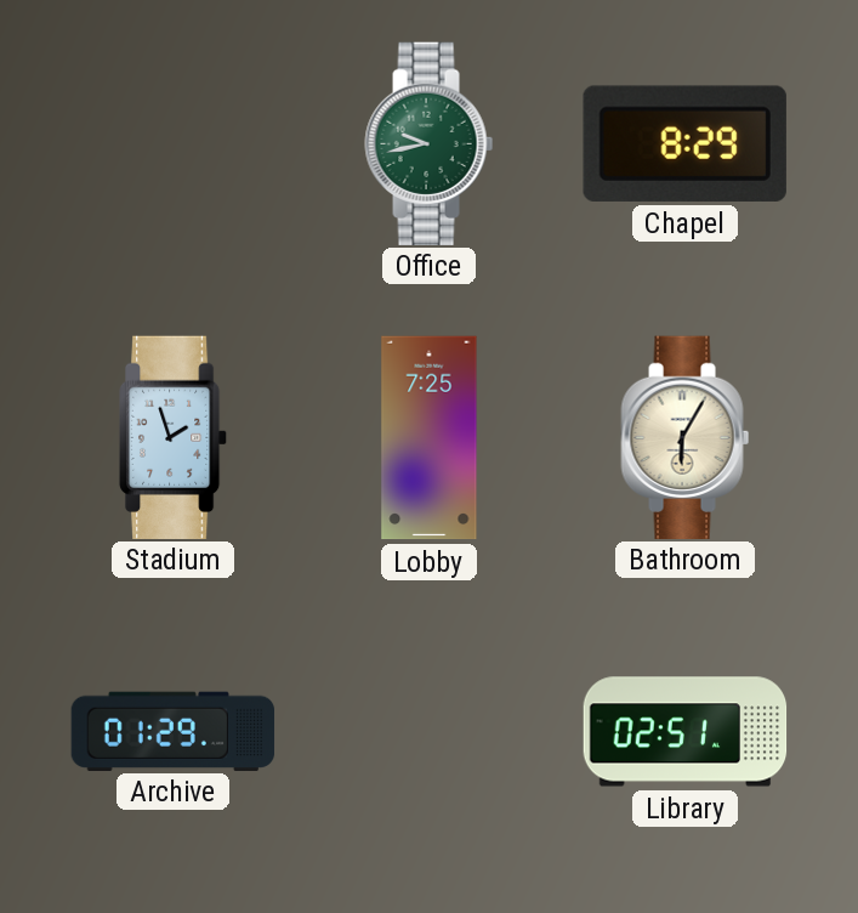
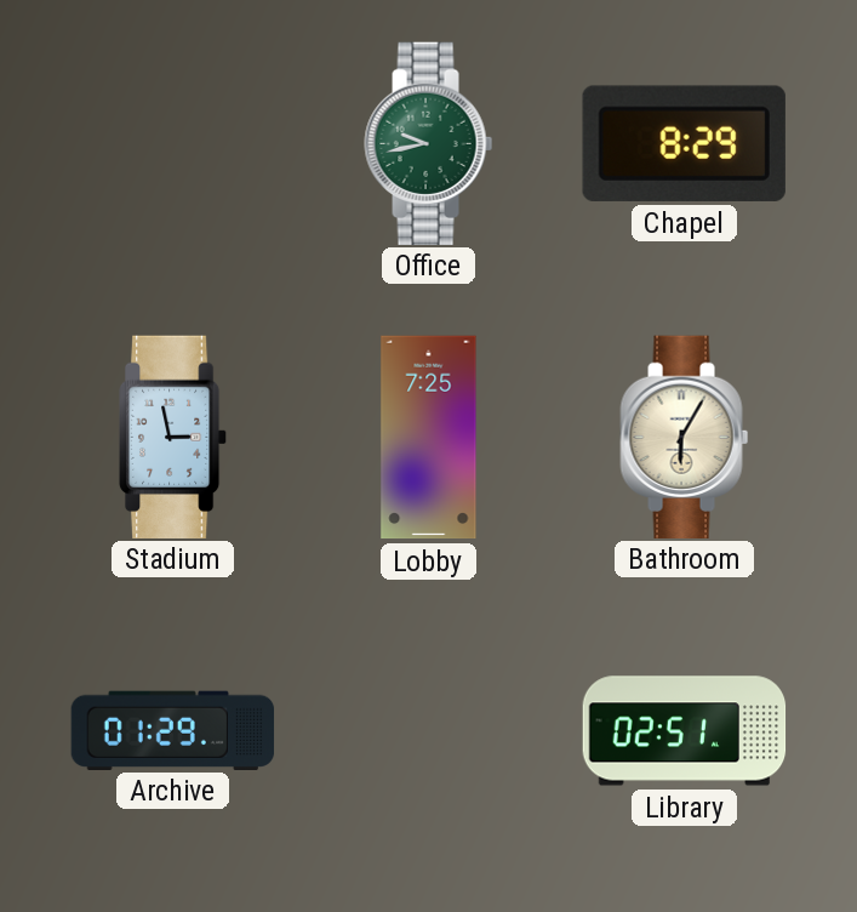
Stadium: 1:57 -> 2:58
